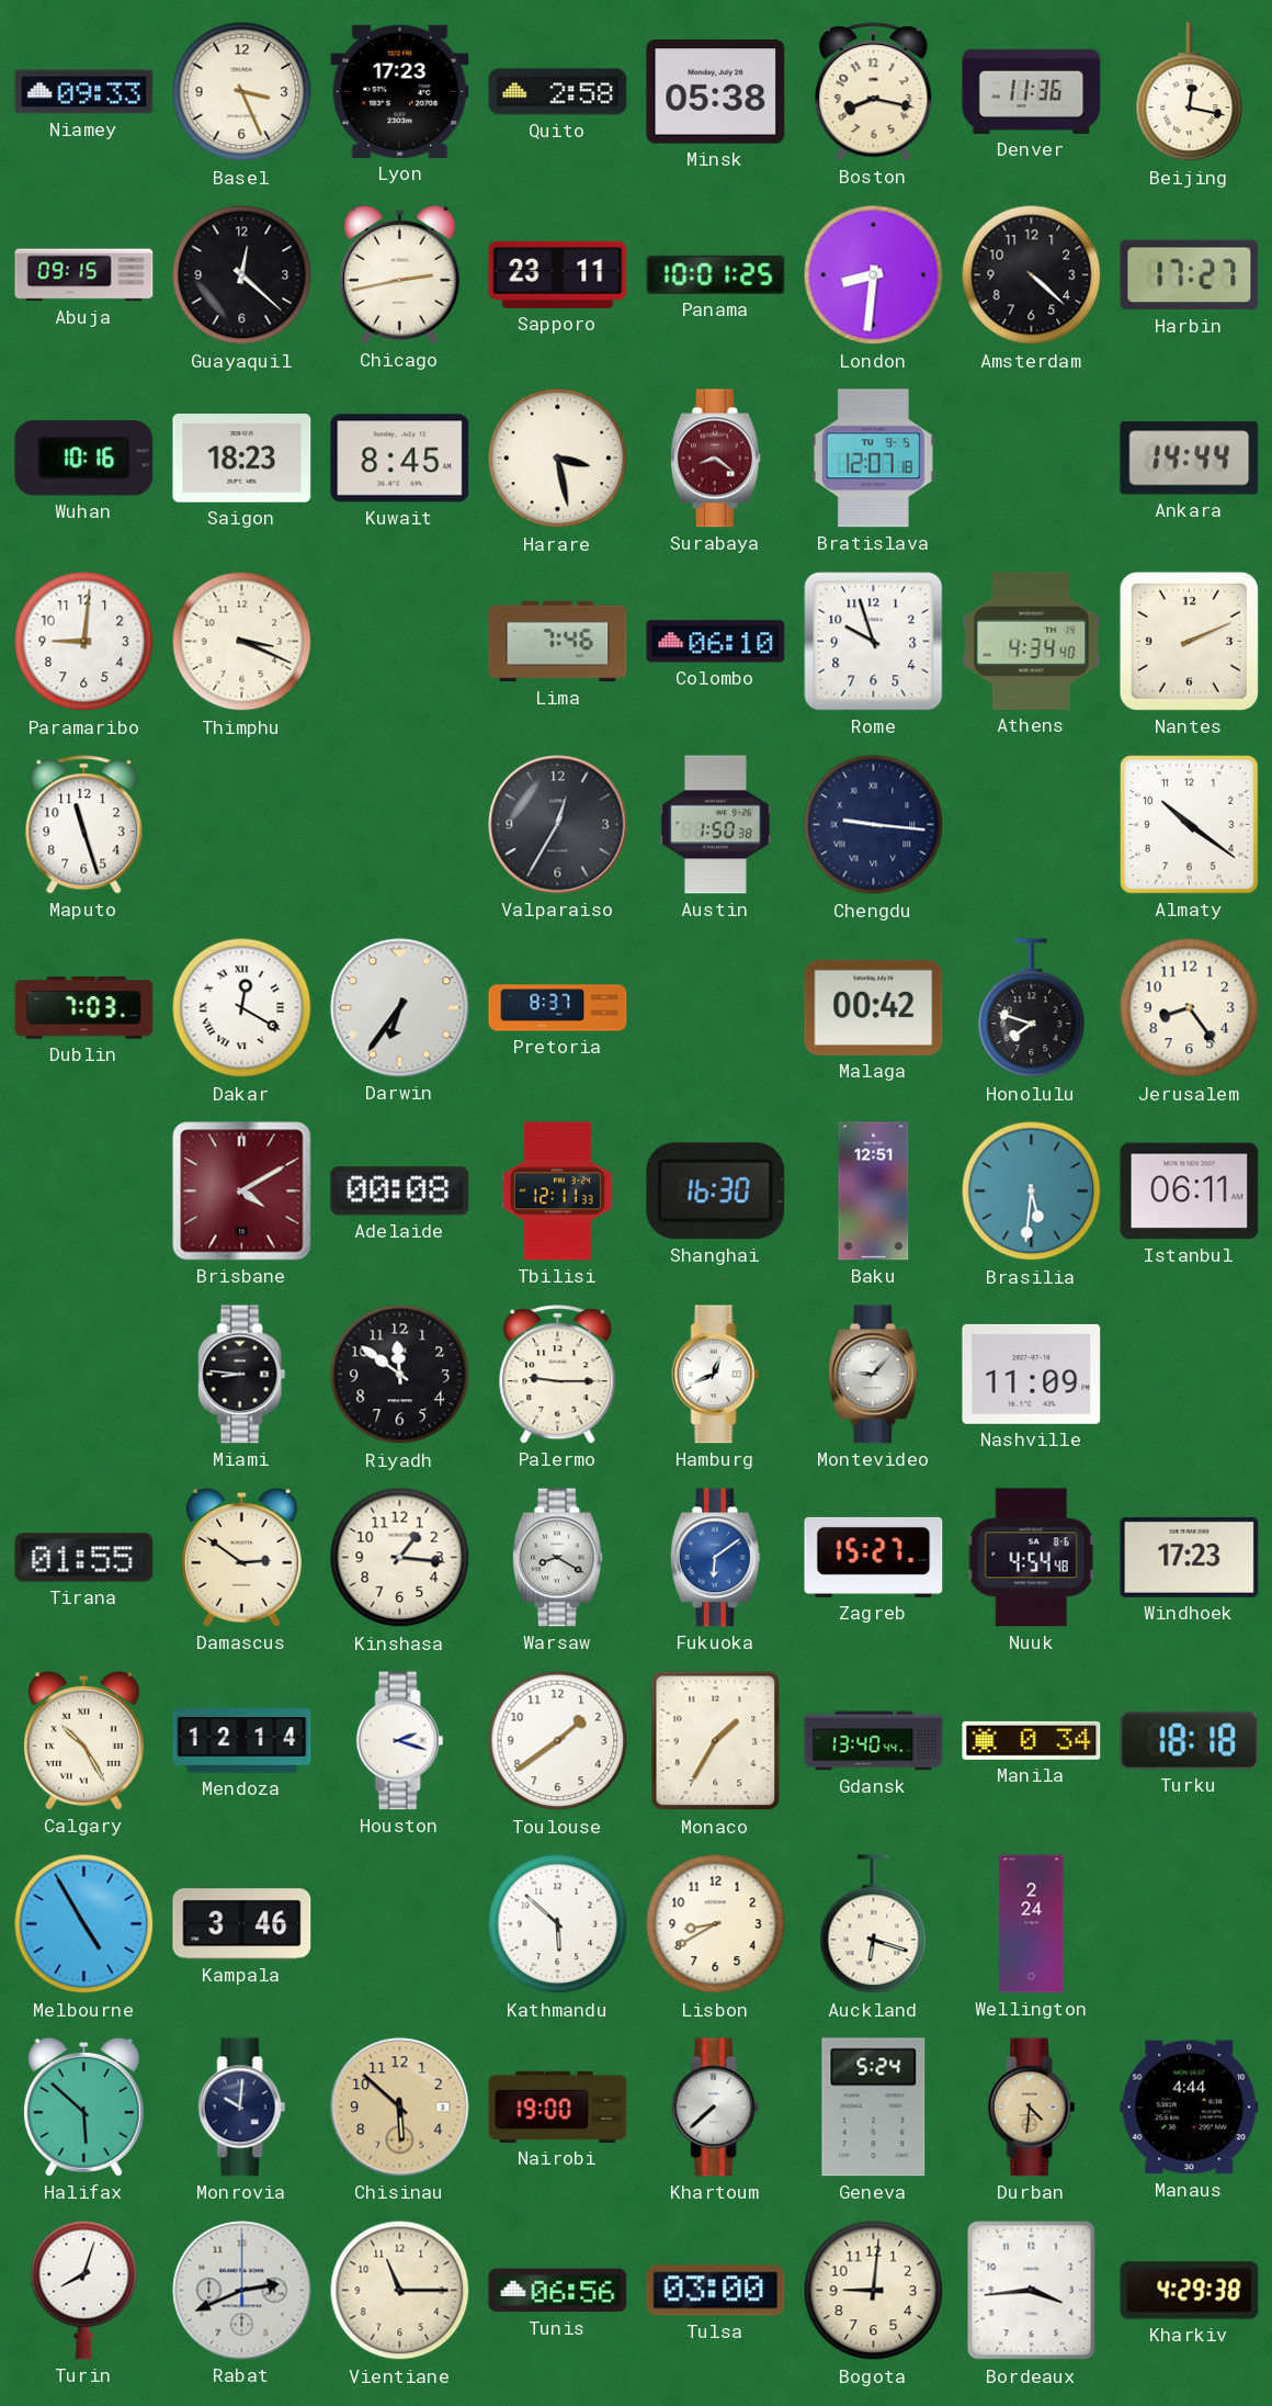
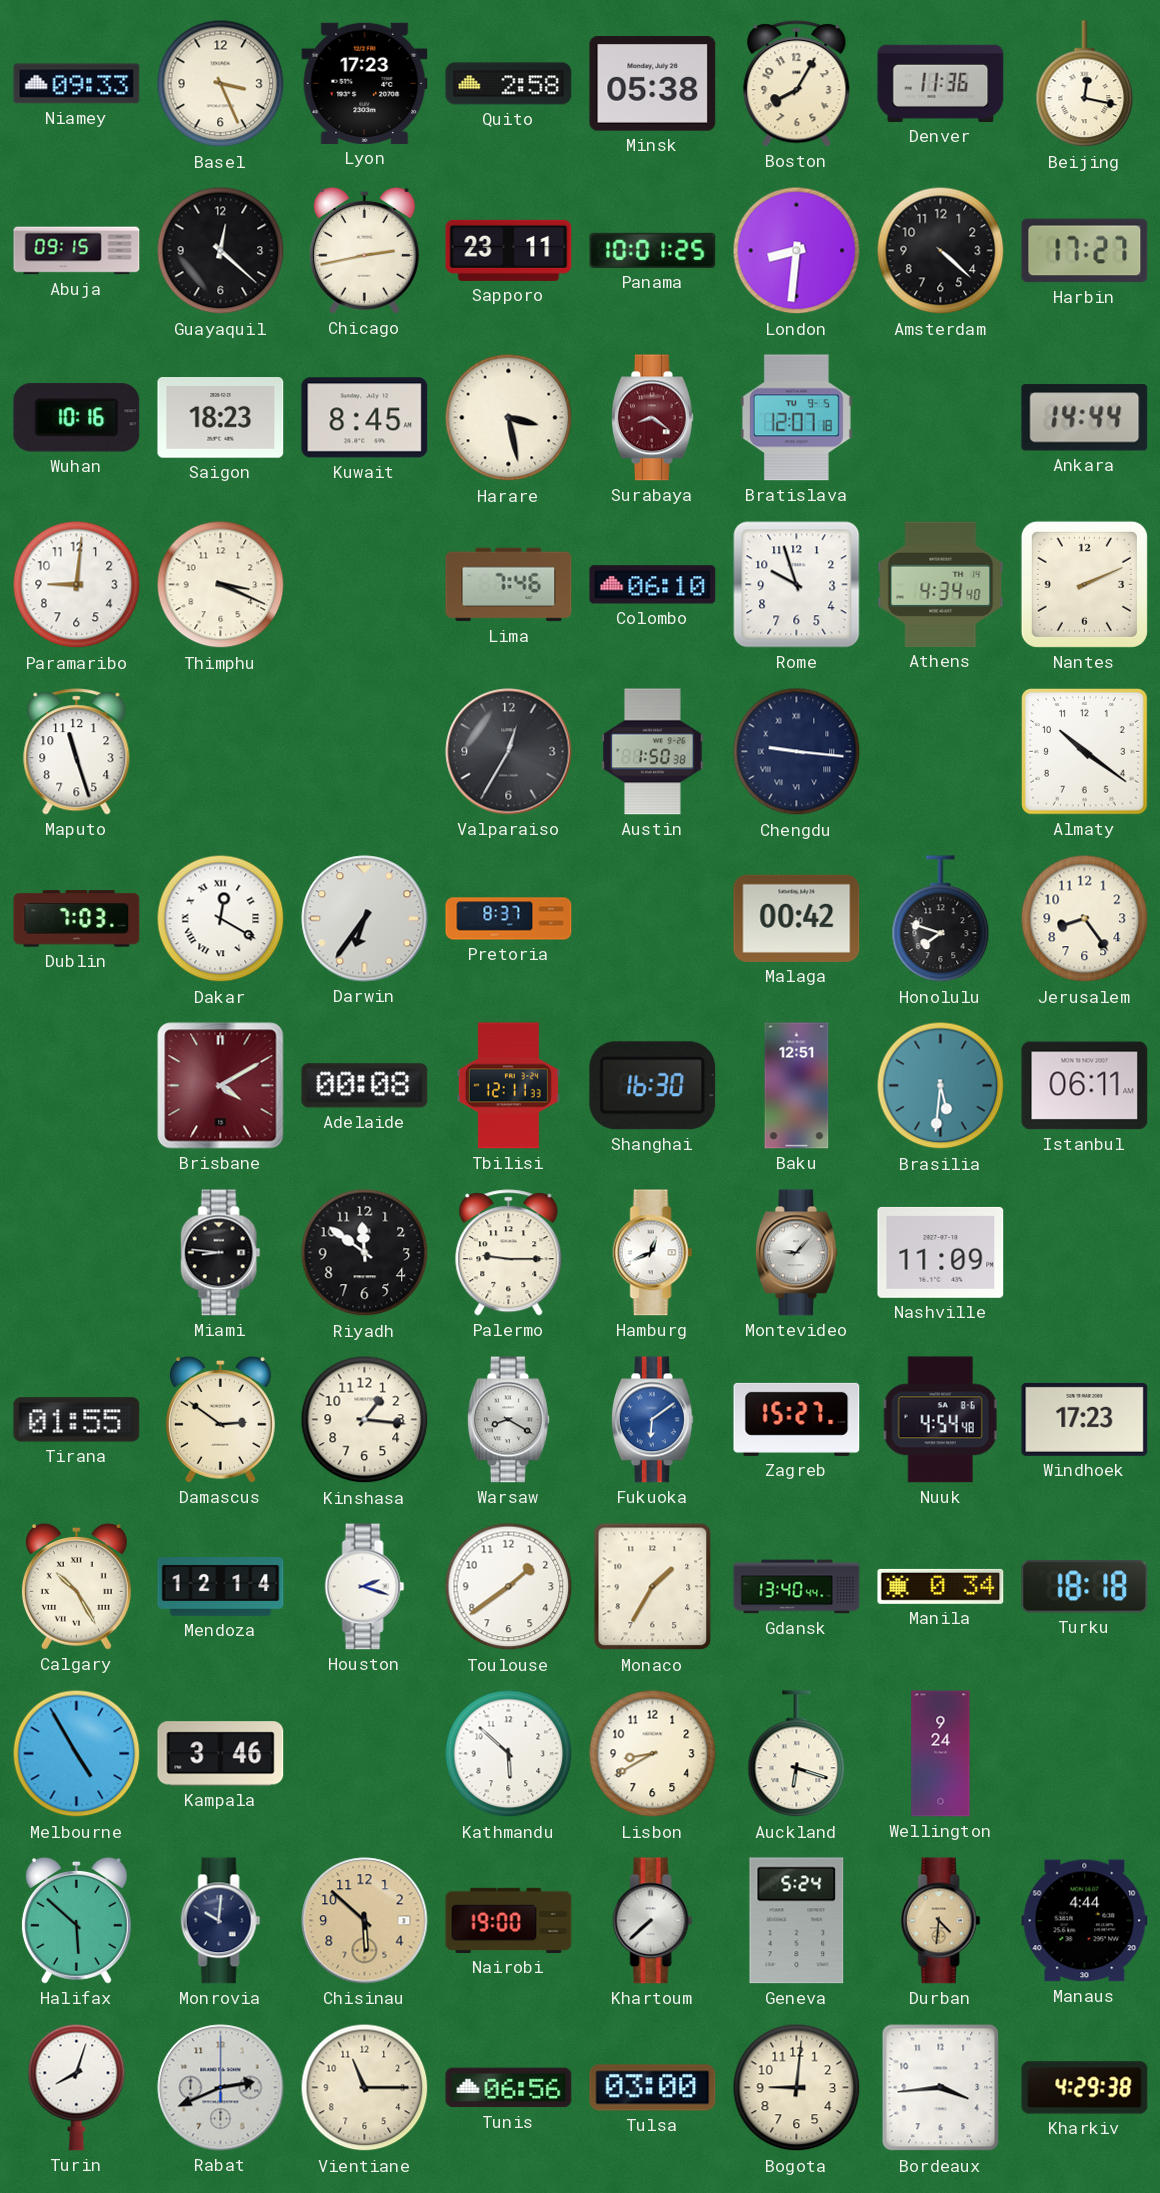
Boston: 8:17 -> 8:05
Wellington: 2:24 -> 9:24
